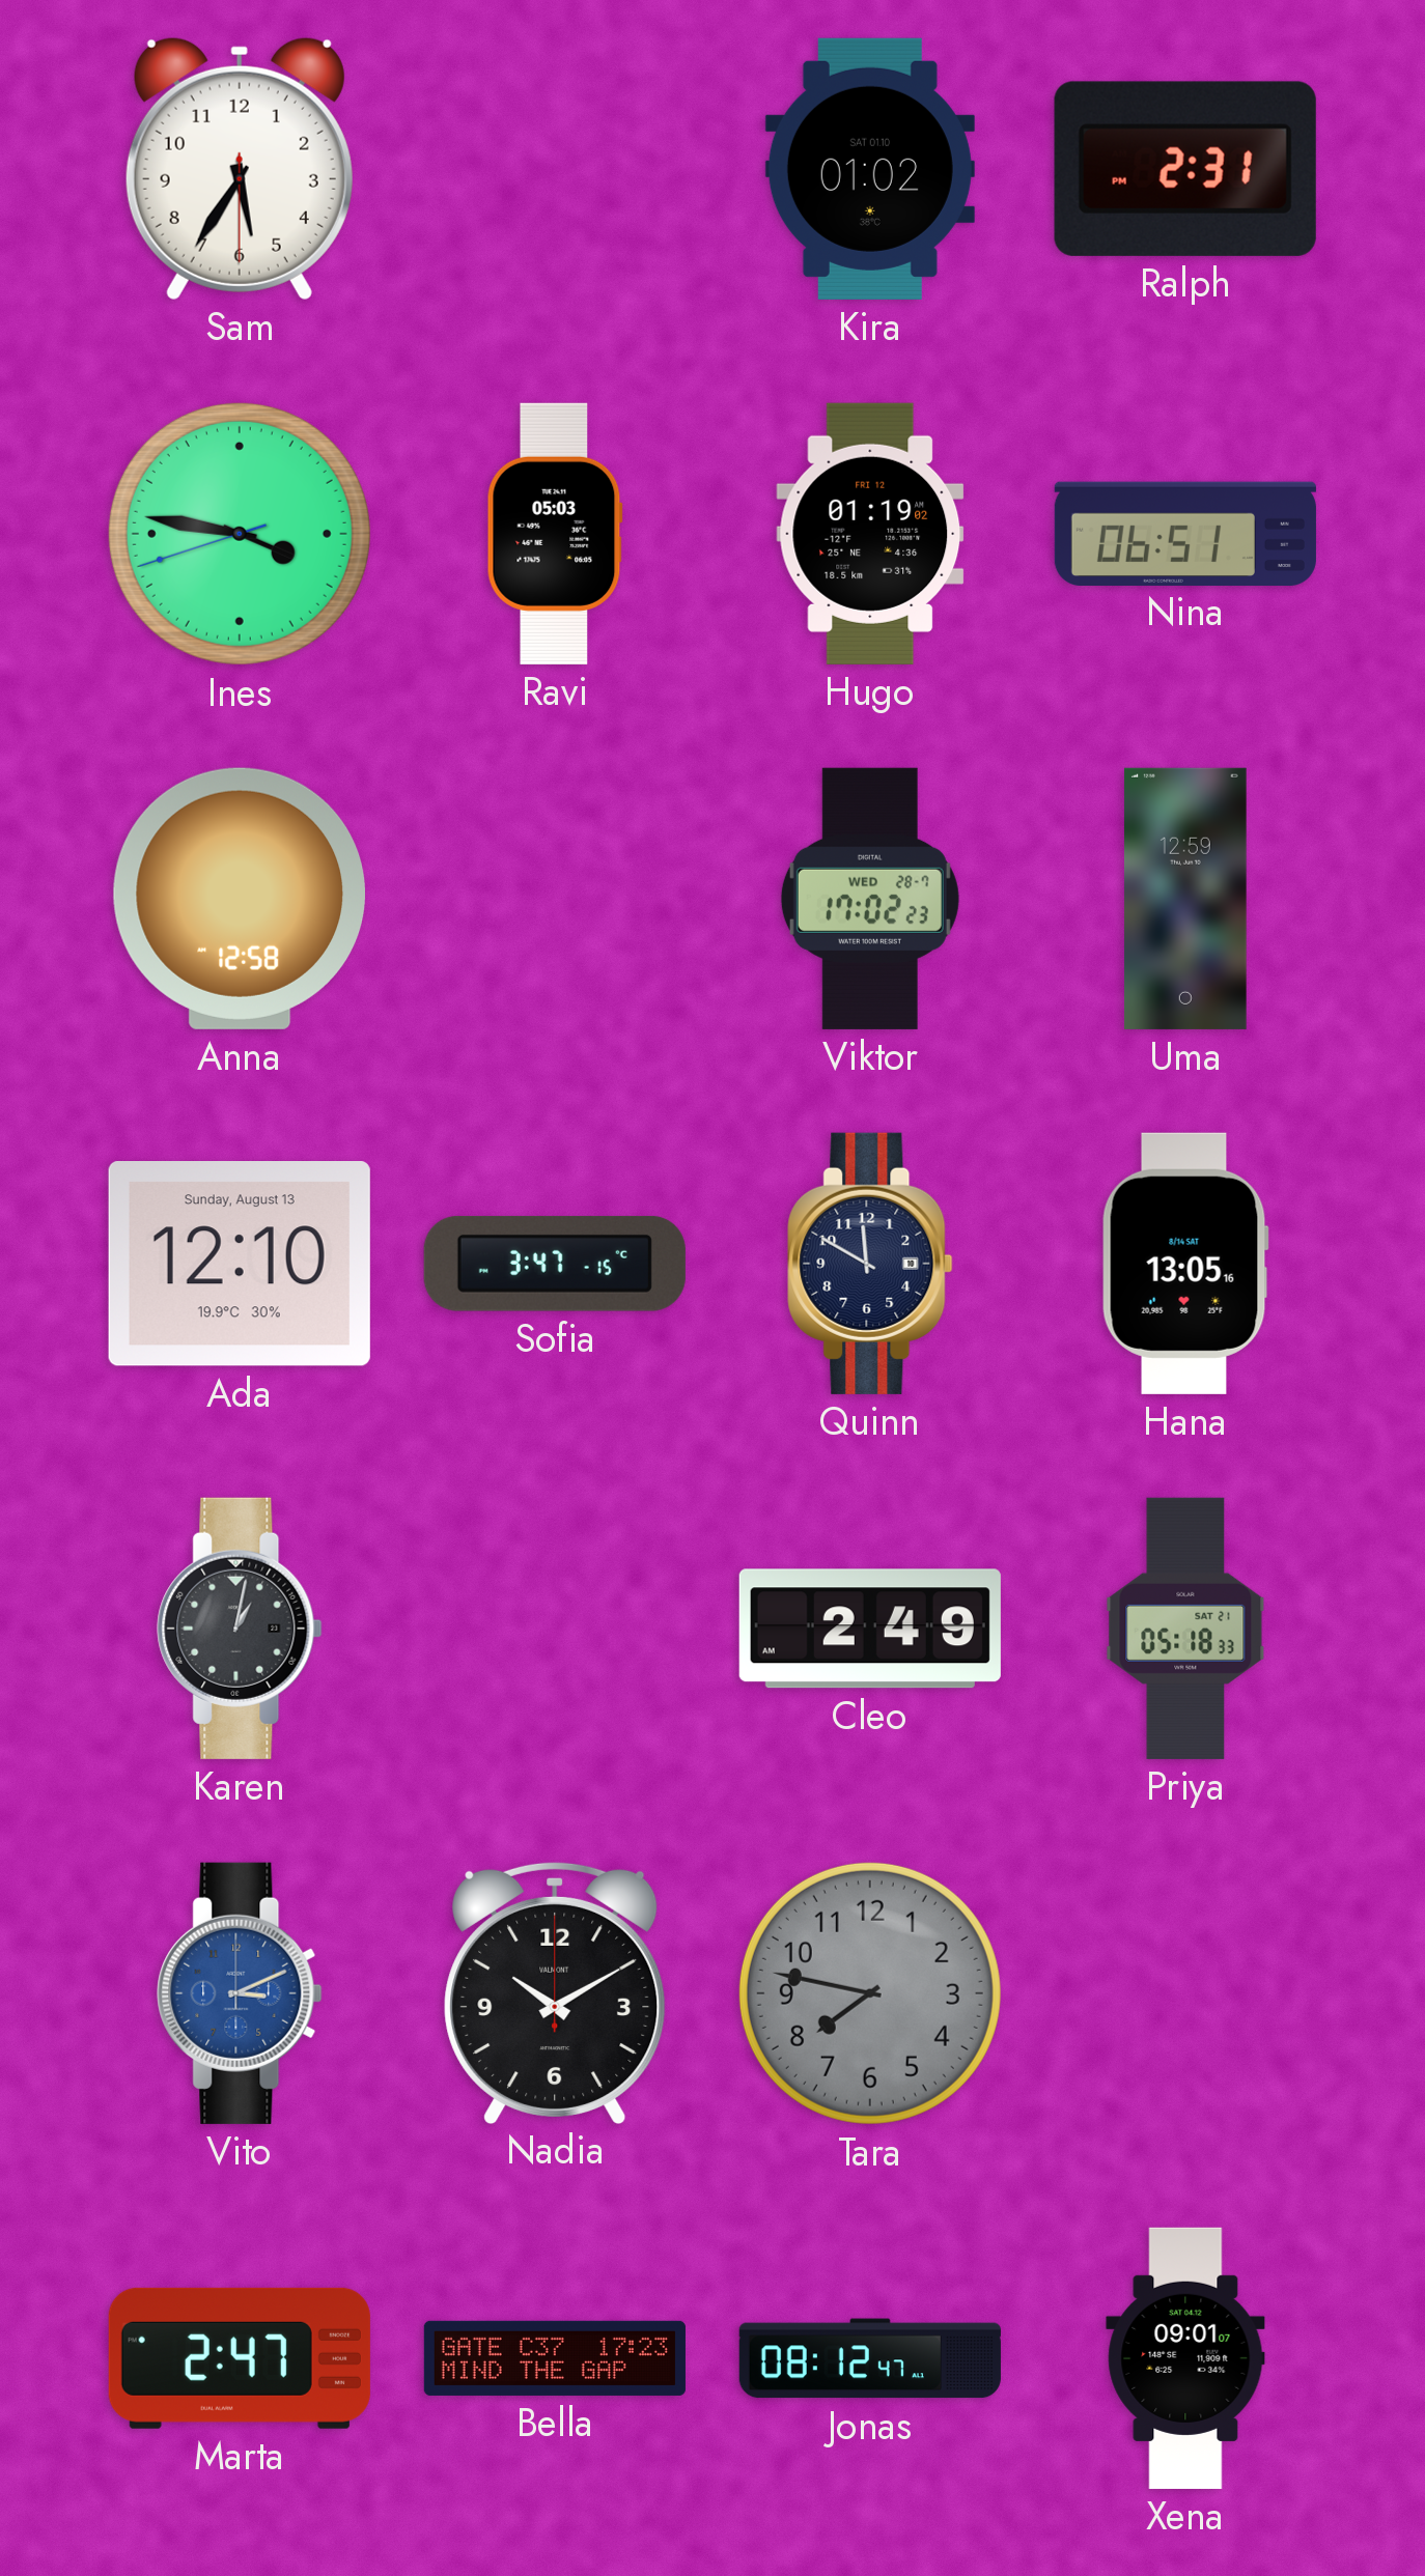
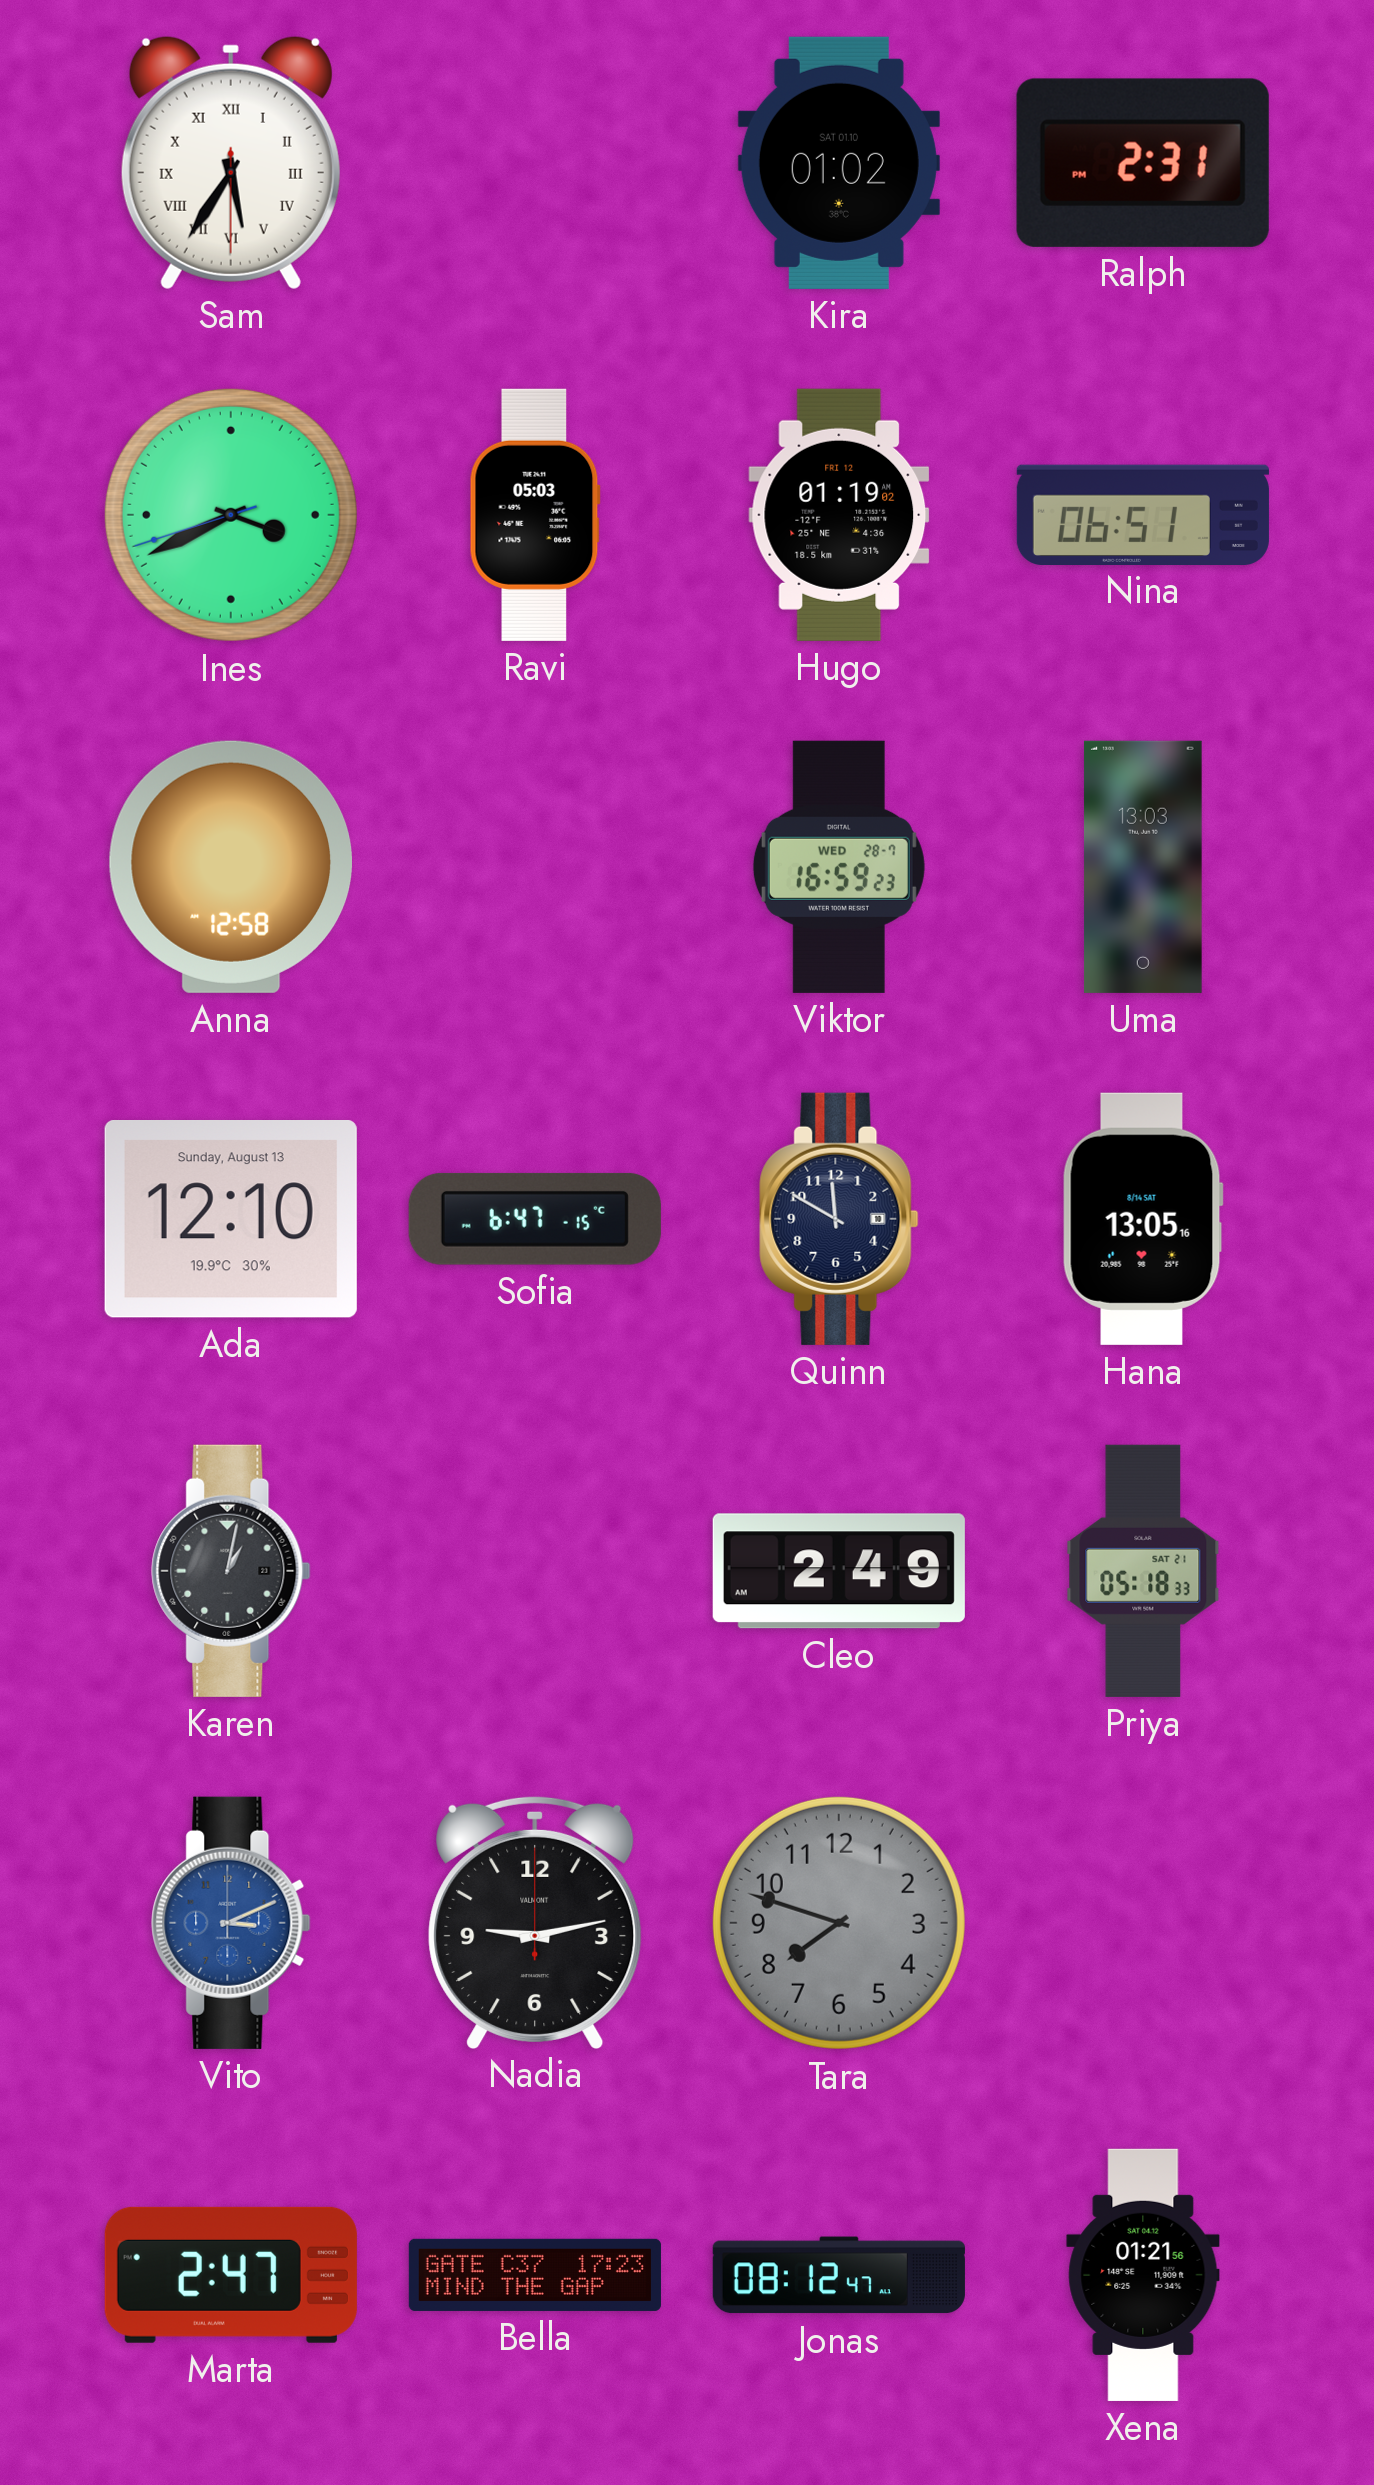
Sam numerals: Arabic -> Roman
Ines: 3:46 -> 3:40
Viktor: 17:02 -> 16:59
Uma: 12:59 -> 13:03
Sofia: 3:47 -> 6:47
Nadia: 10:10 -> 9:13
Tara: 7:47 -> 7:48
Xena: 09:01 -> 01:21
